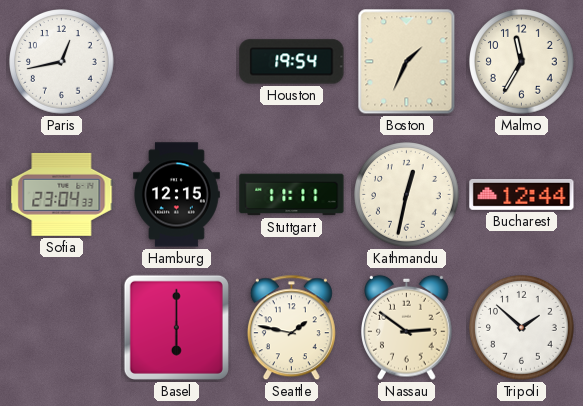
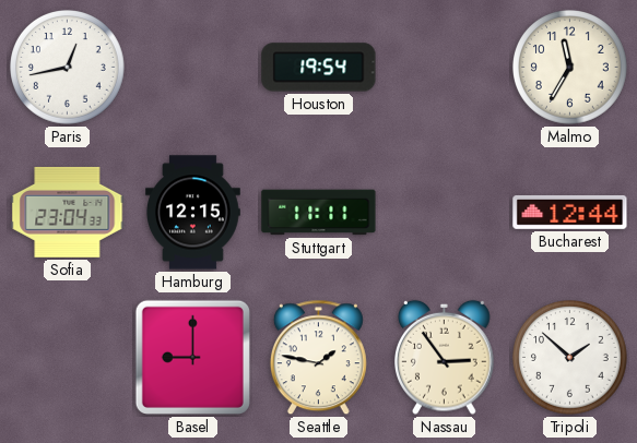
Boston: 1:34 -> none
Kathmandu: 12:32 -> none
Basel: 6:00 -> 9:00
Nassau: 2:51 -> 2:54
